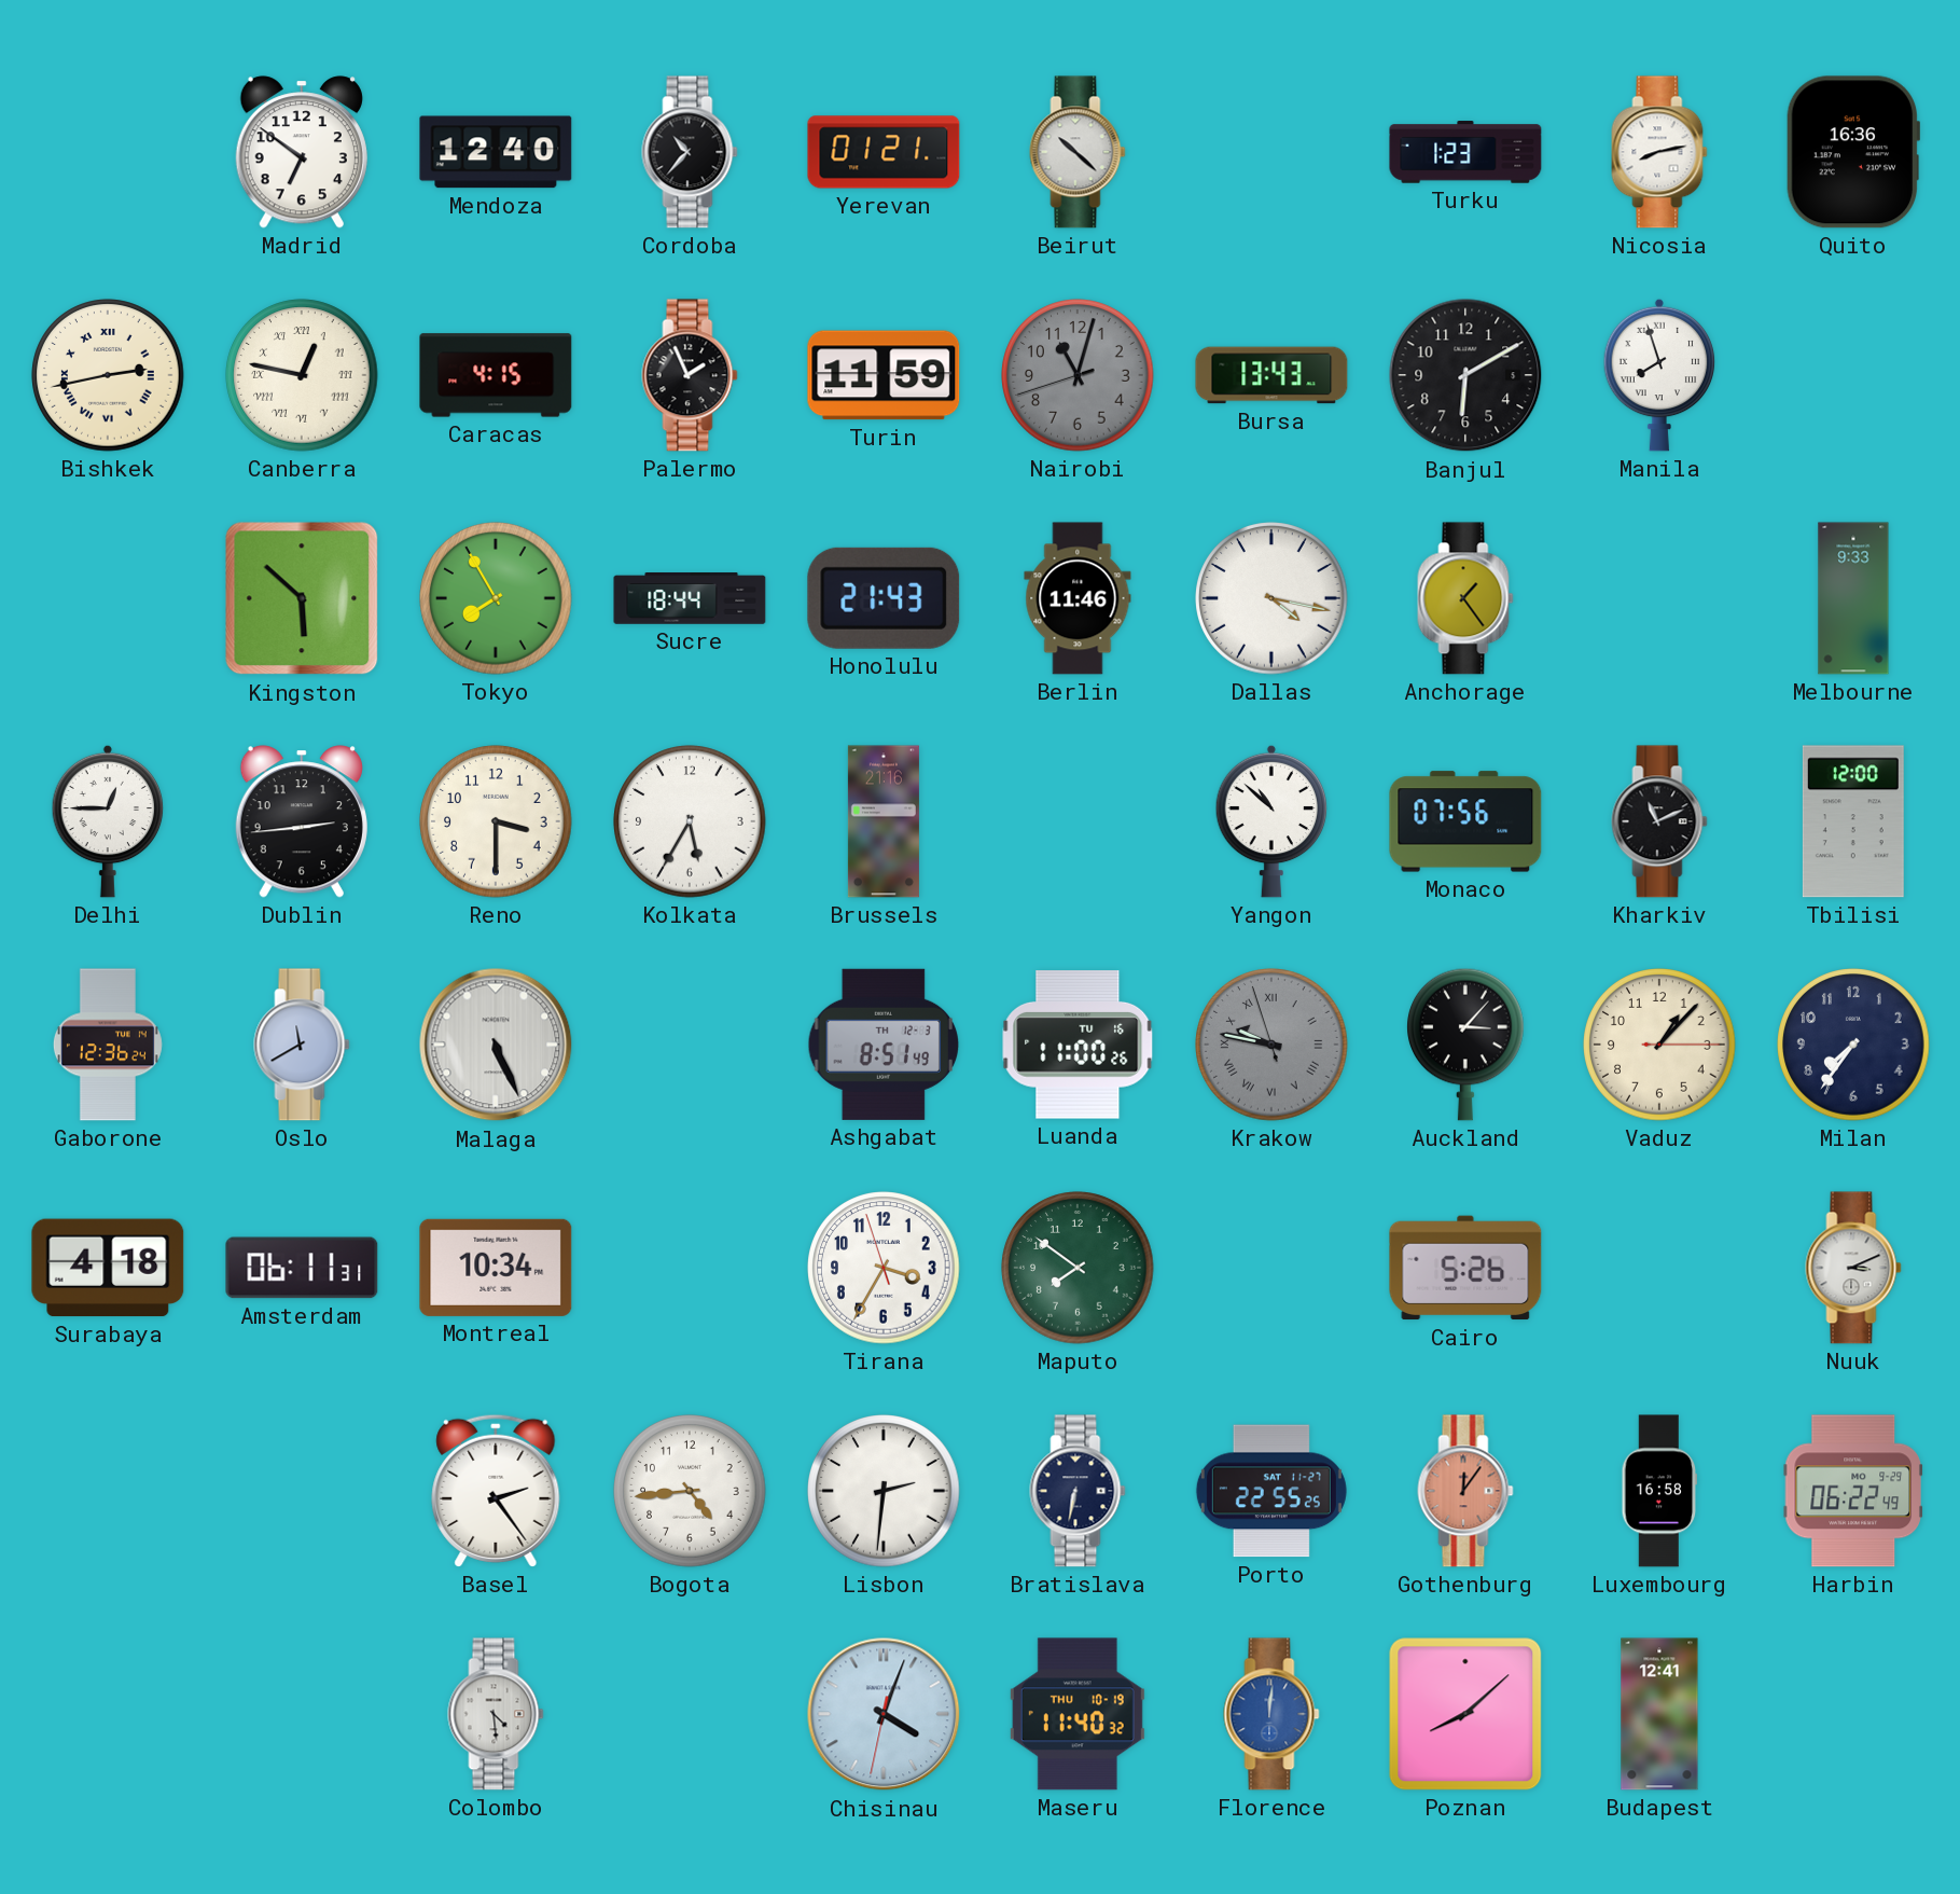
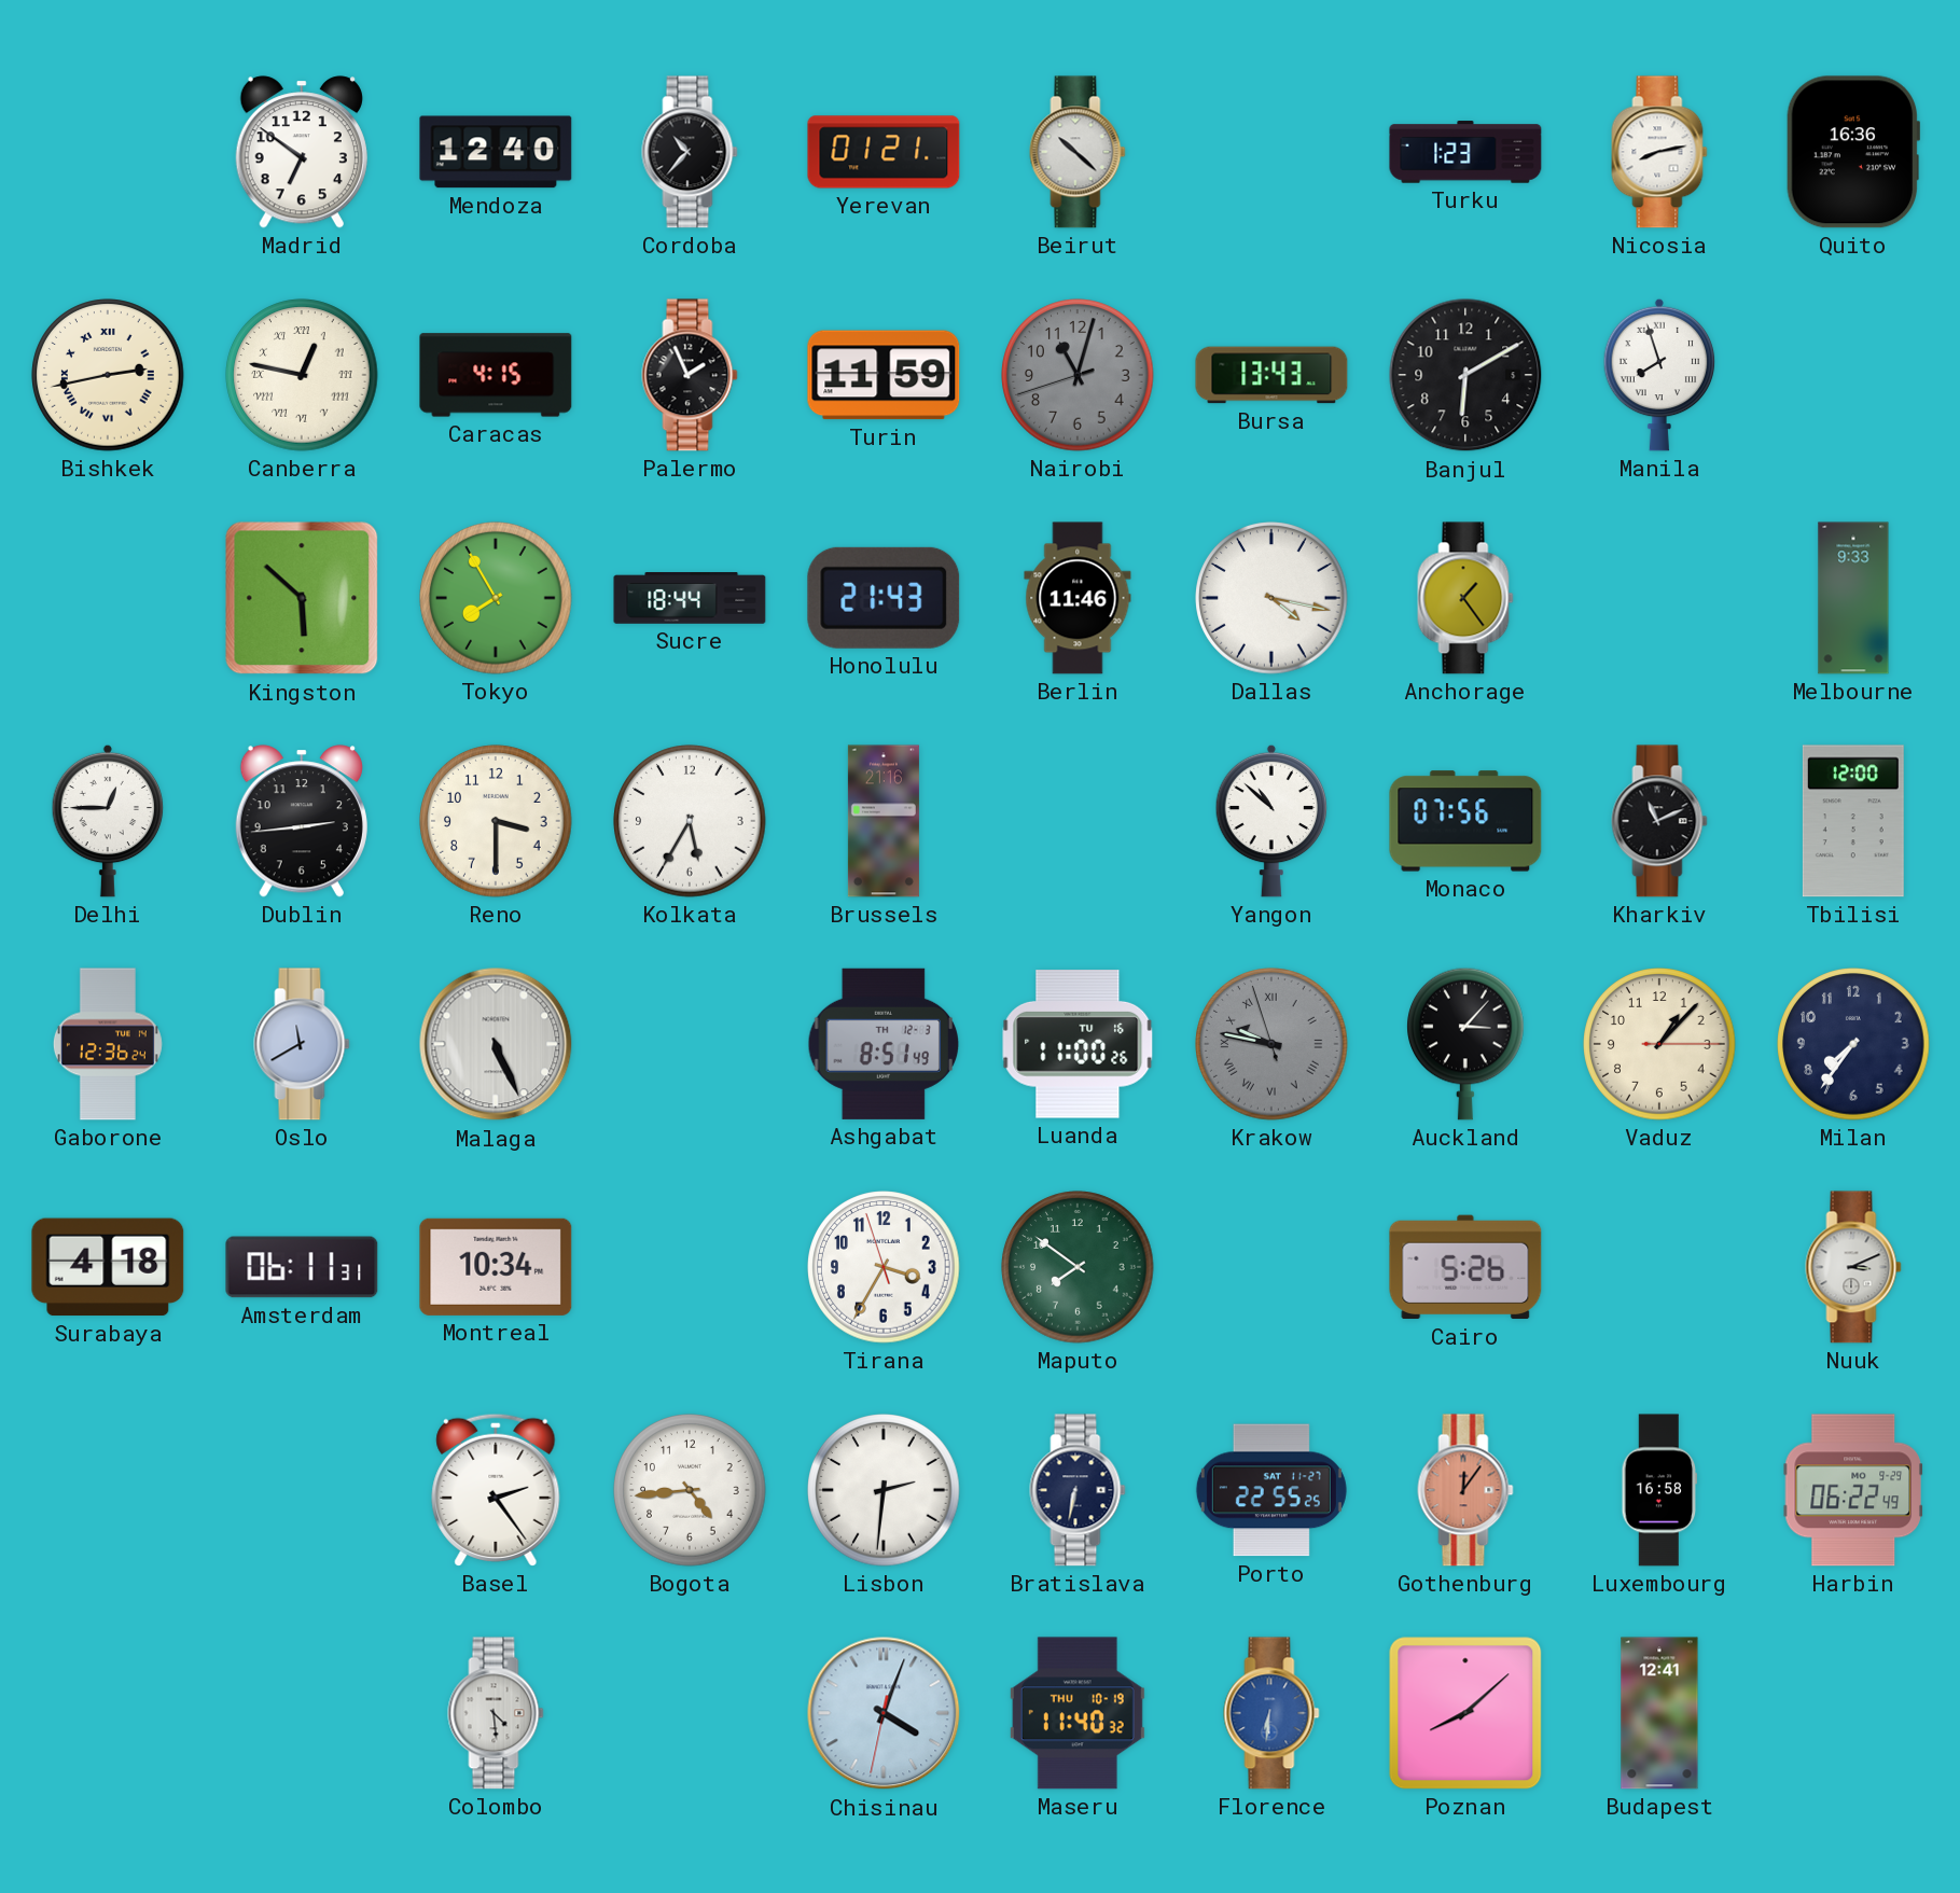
Florence: 12:01 -> 6:31
